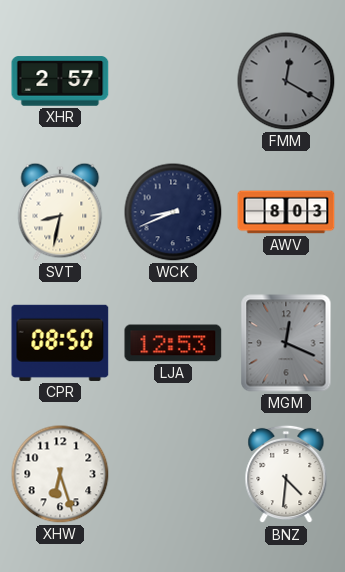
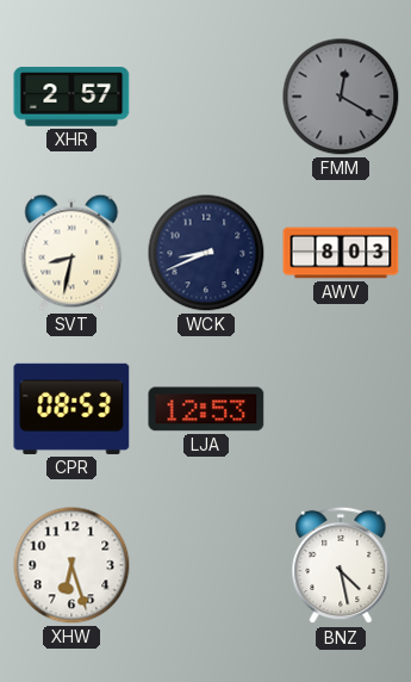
CPR: 08:50 -> 08:53
MGM: 12:19 -> none
BNZ: 4:31 -> 4:28
